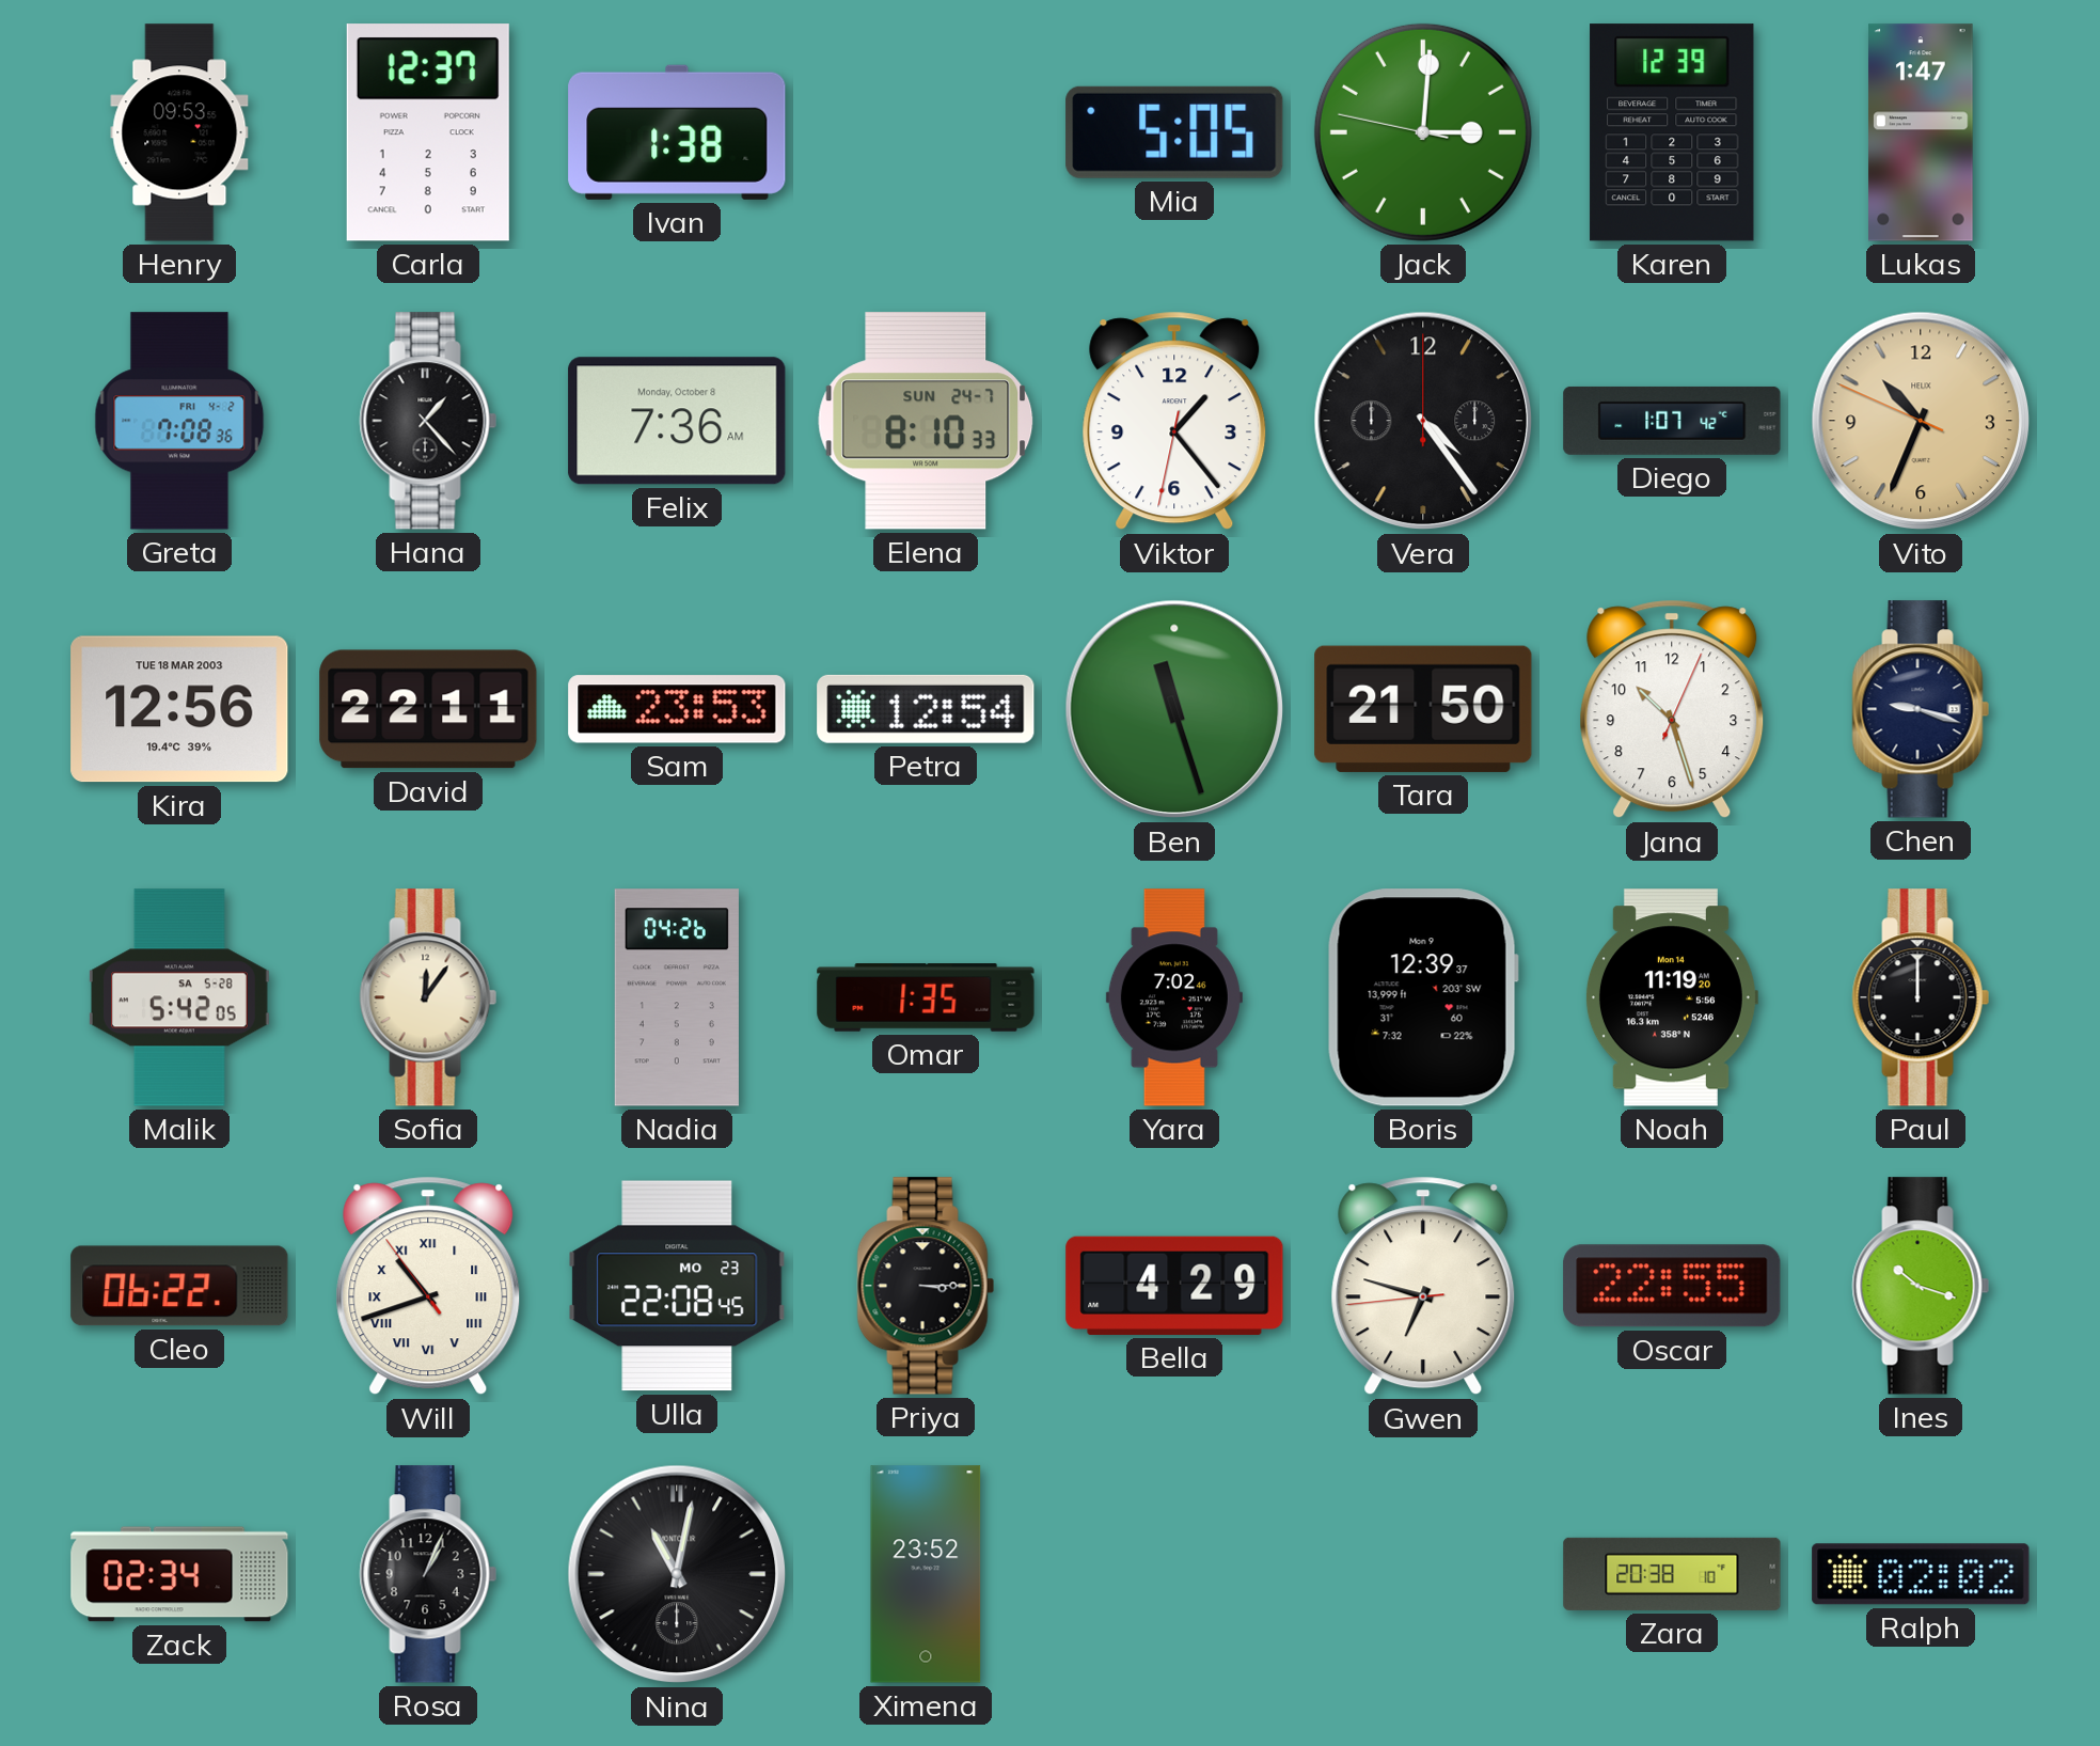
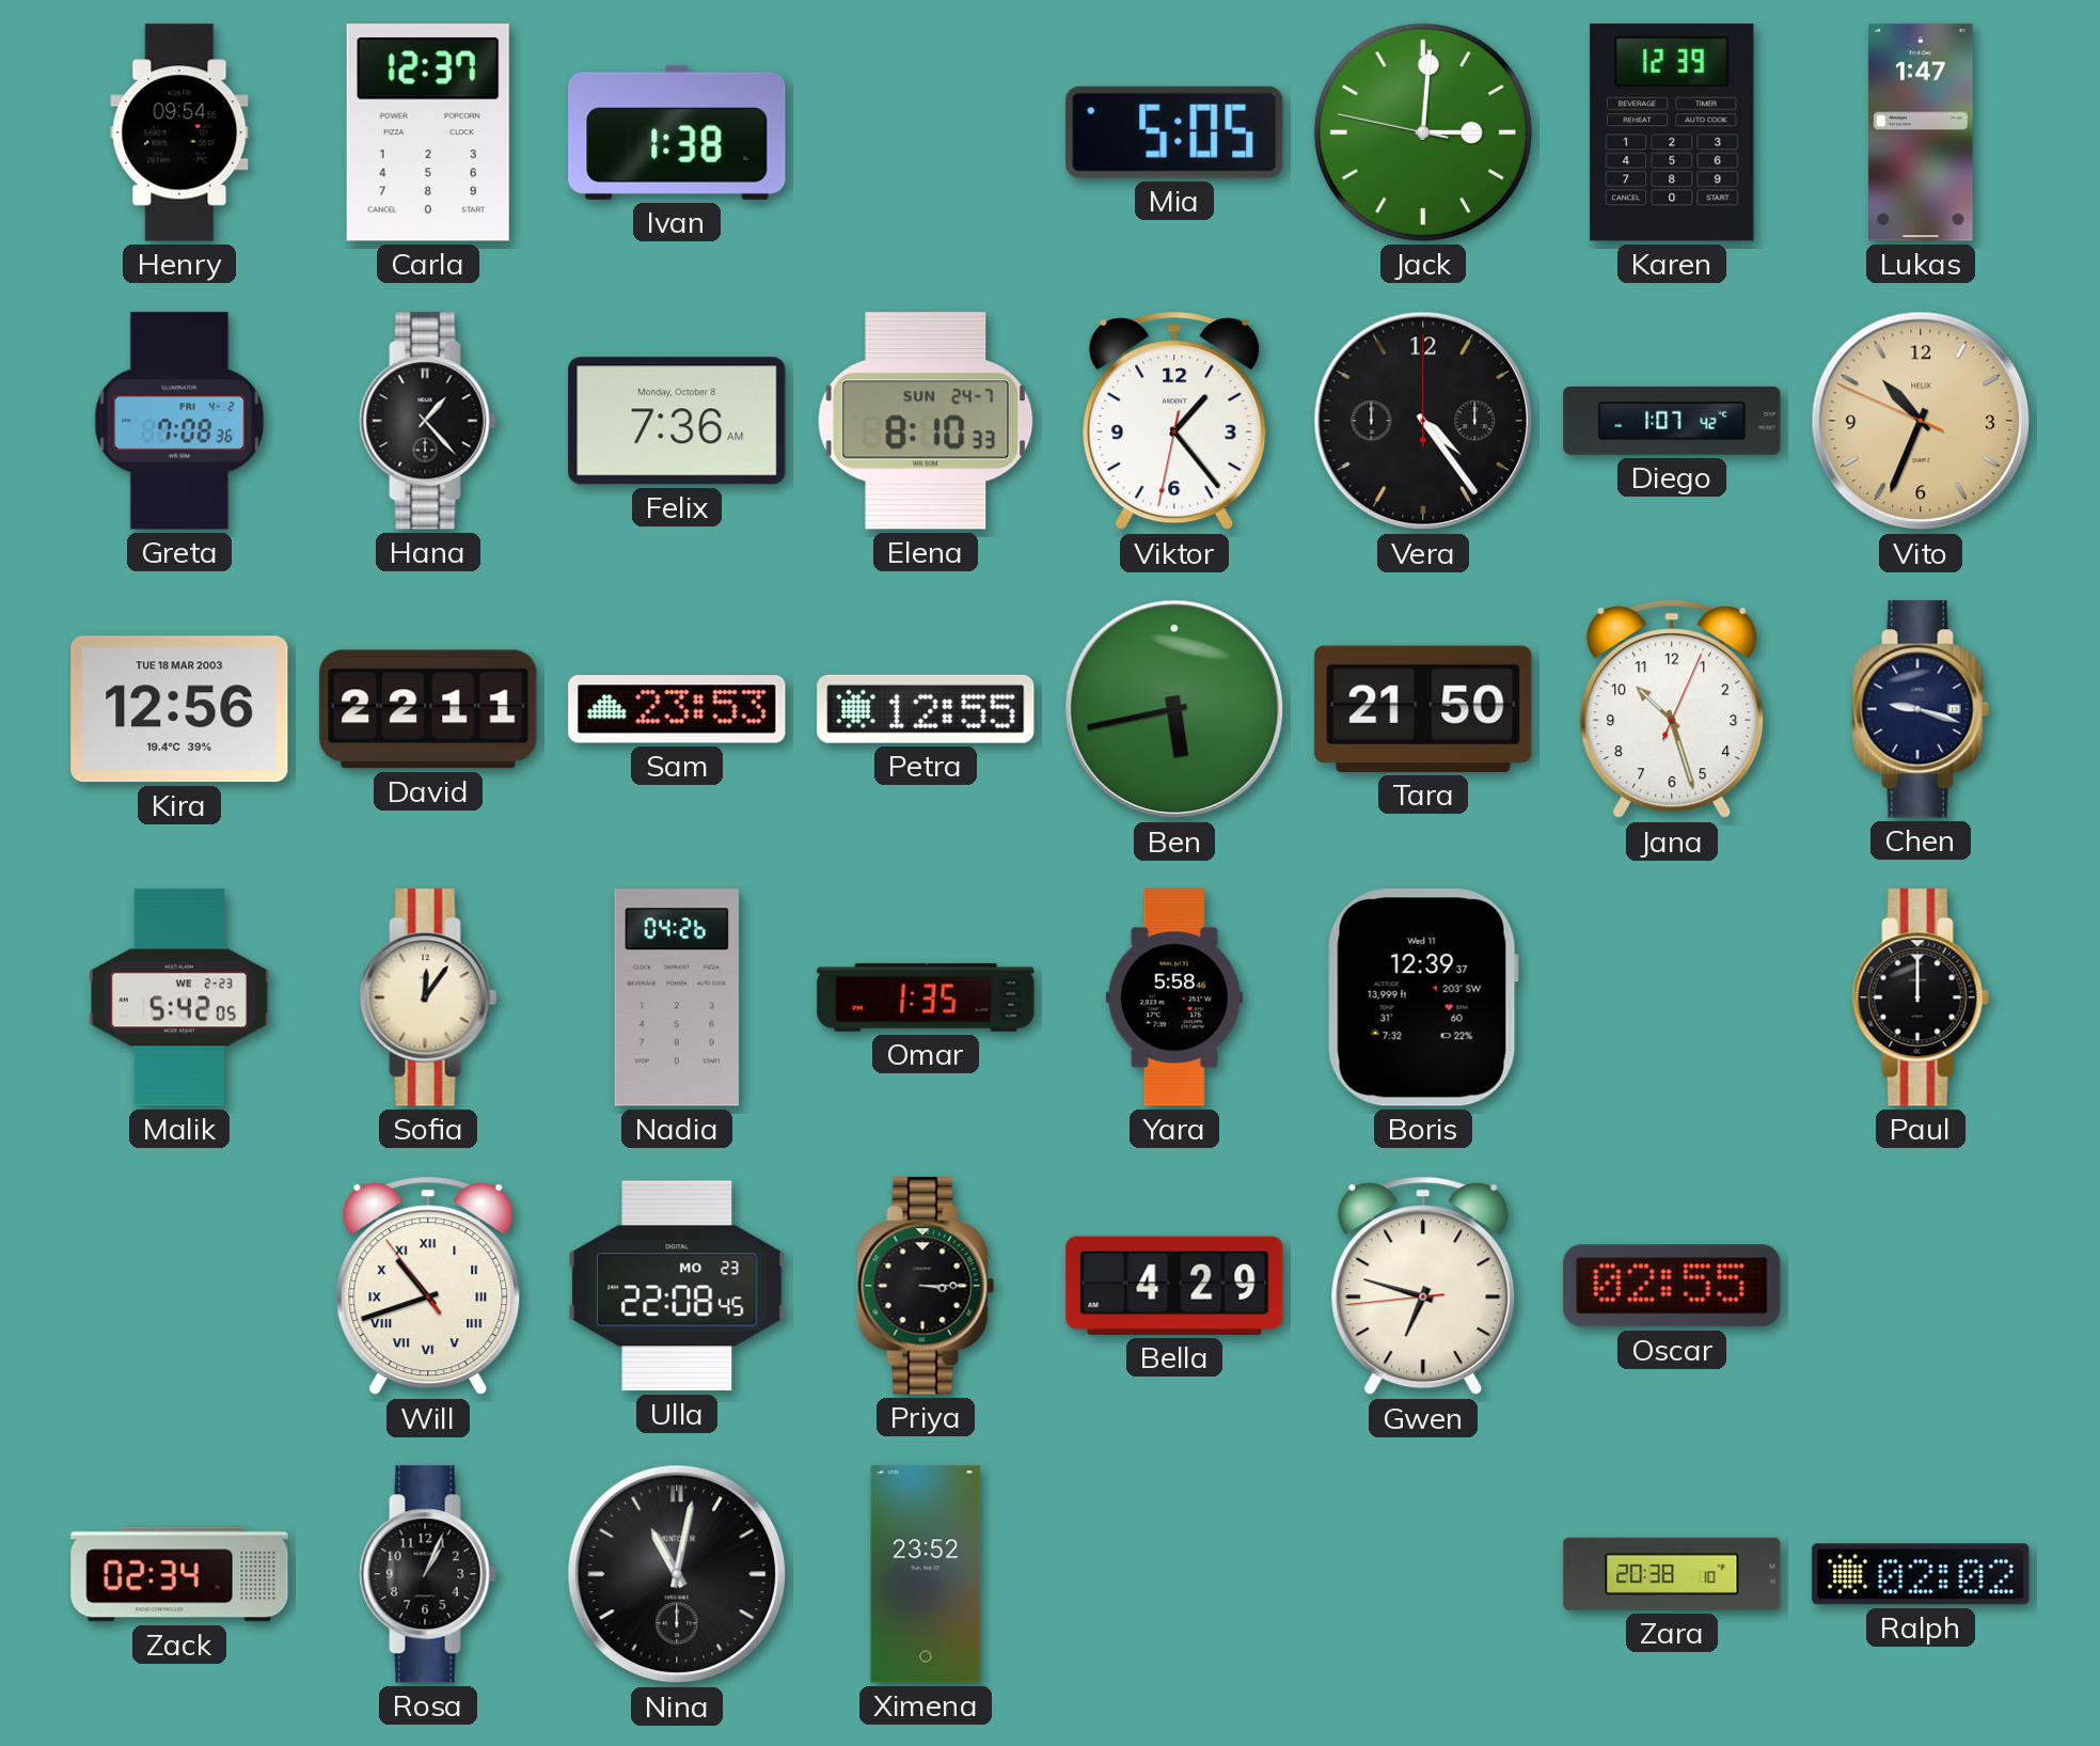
Henry: 09:53 -> 09:54
Petra: 12:54 -> 12:55
Ben: 11:27 -> 5:43
Malik date: SA 5-28 -> WE 2-23
Yara: 7:02 -> 5:58
Boris date: Mon 9 -> Wed 11
Noah: 11:19 -> none
Cleo: 06:22 -> none
Oscar: 22:55 -> 02:55
Ines: 10:18 -> none
